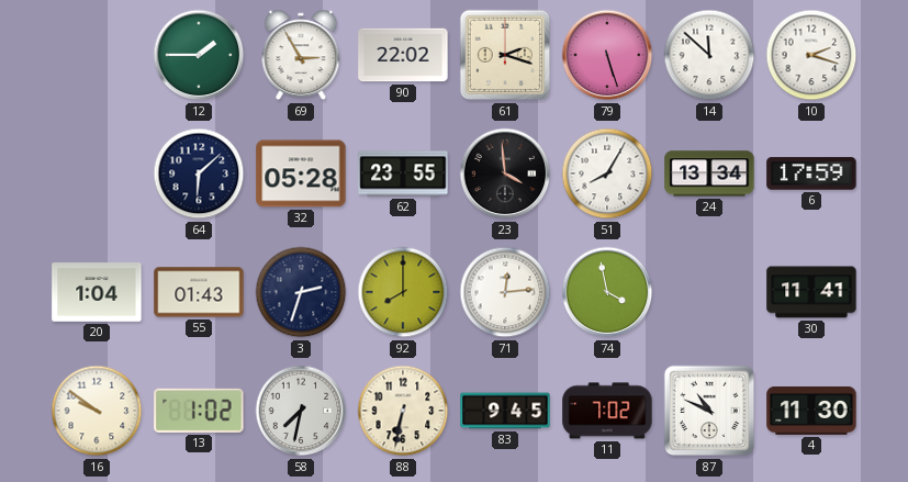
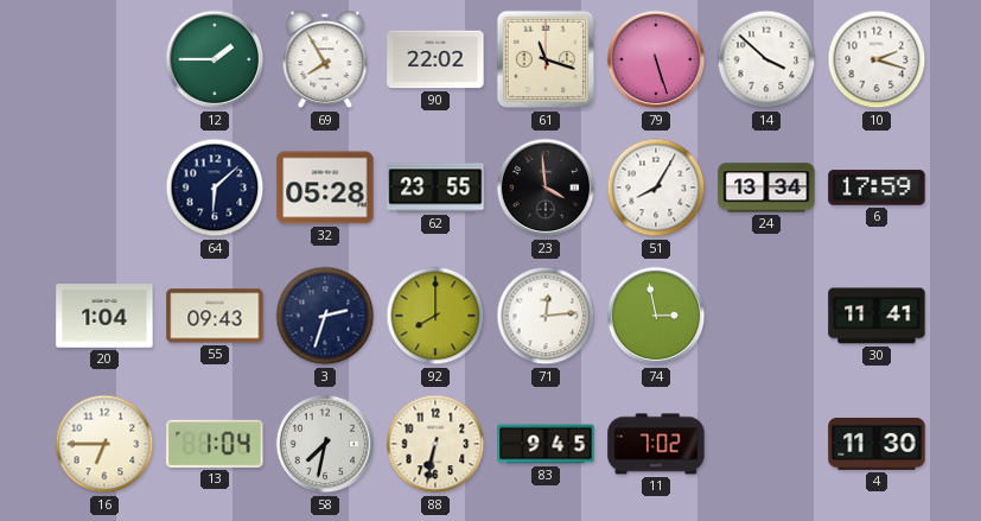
69: 2:55 -> 7:55
61: 2:18 -> 11:18
14: 11:52 -> 3:52
55: 01:43 -> 09:43
74: 3:58 -> 2:58
16: 9:51 -> 6:45
13: 1:02 -> 1:04
87: 10:49 -> none
